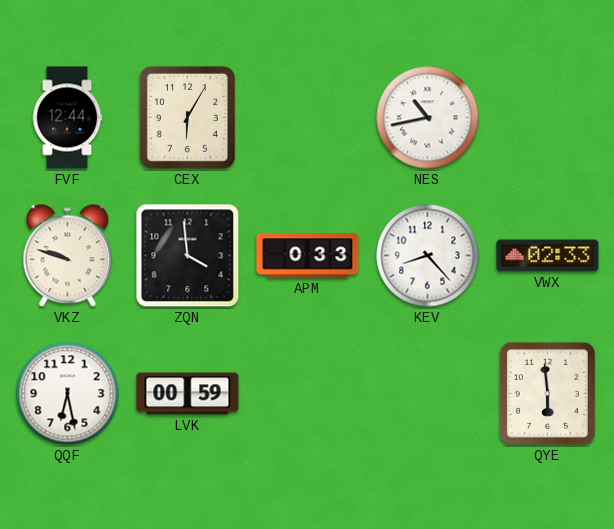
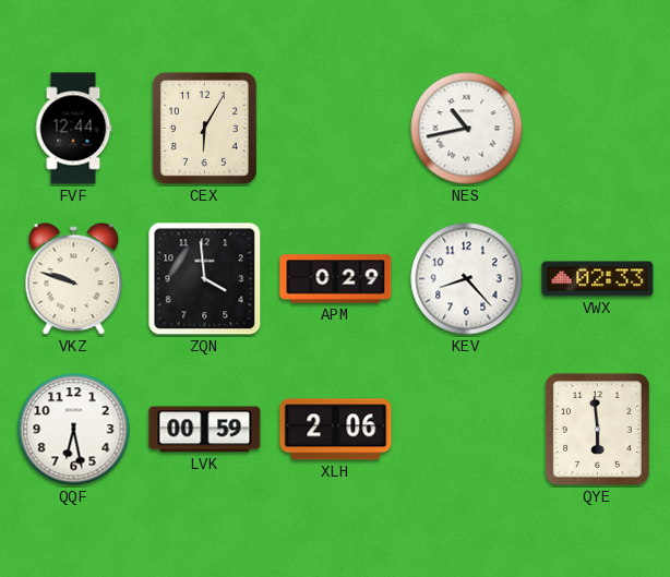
APM: 0:33 -> 0:29
XLH: none -> 2:06
